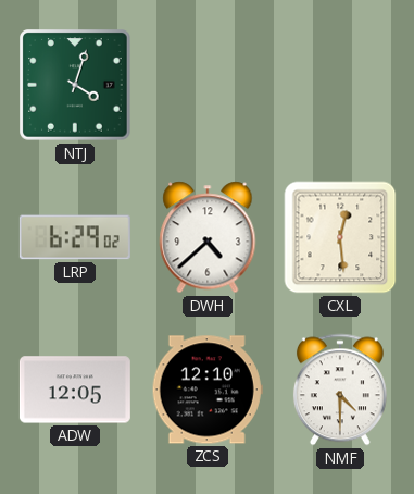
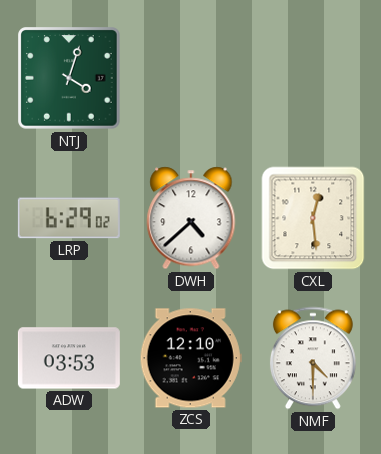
ADW: 12:05 -> 03:53
